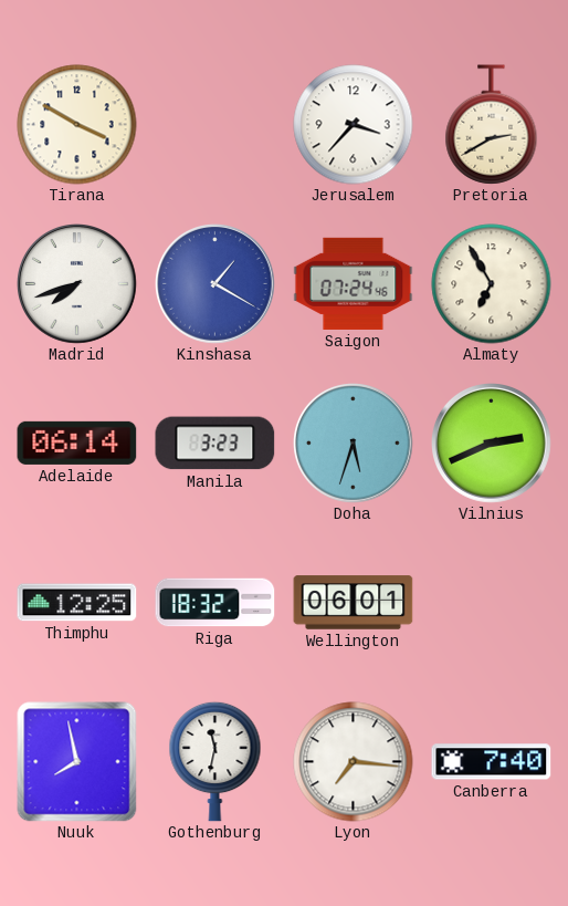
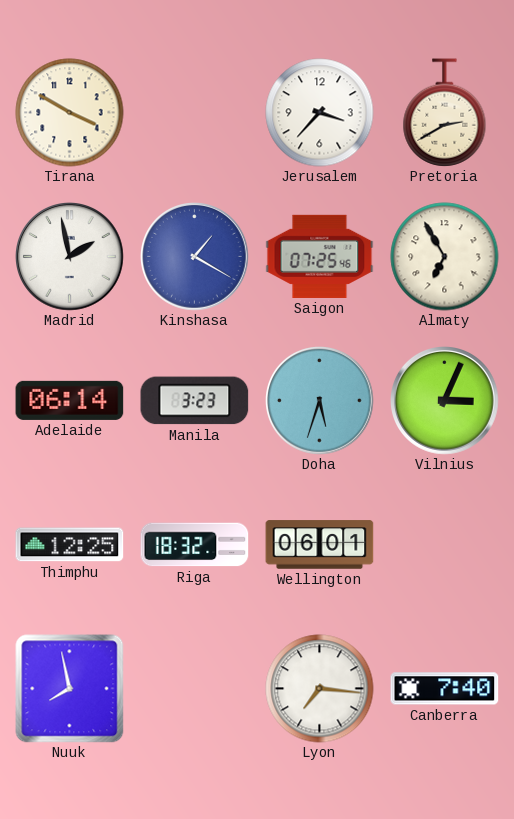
Madrid: 7:42 -> 1:58
Saigon: 07:24 -> 07:25
Vilnius: 2:41 -> 3:04
Gothenburg: 11:32 -> none
